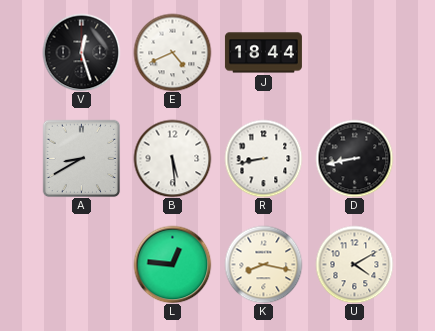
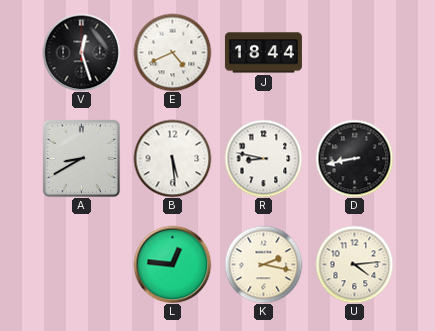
R: 8:43 -> 8:47
K: 8:17 -> 2:17
U: 4:10 -> 4:14
